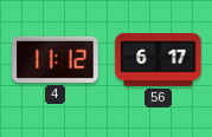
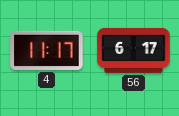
4: 11:12 -> 11:17
